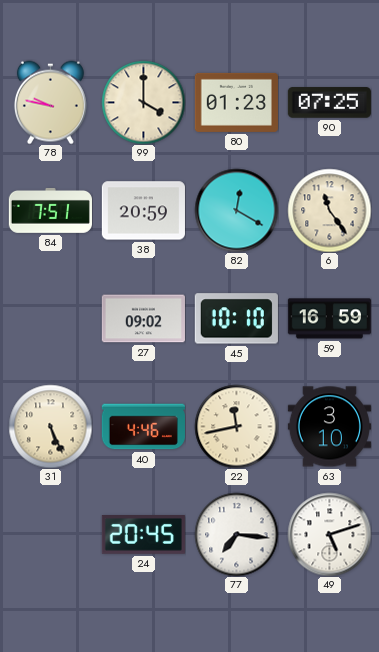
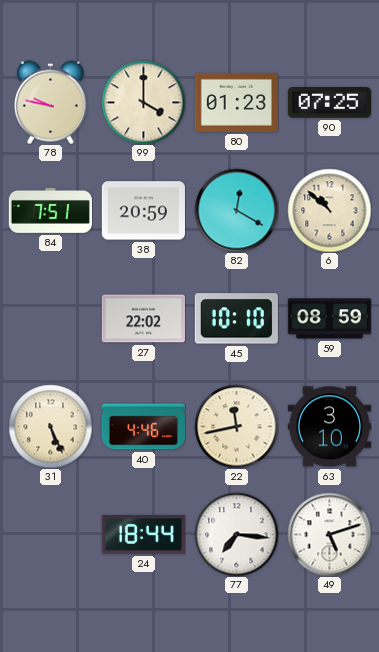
6: 11:24 -> 10:52
27: 09:02 -> 22:02
59: 16:59 -> 08:59
24: 20:45 -> 18:44
